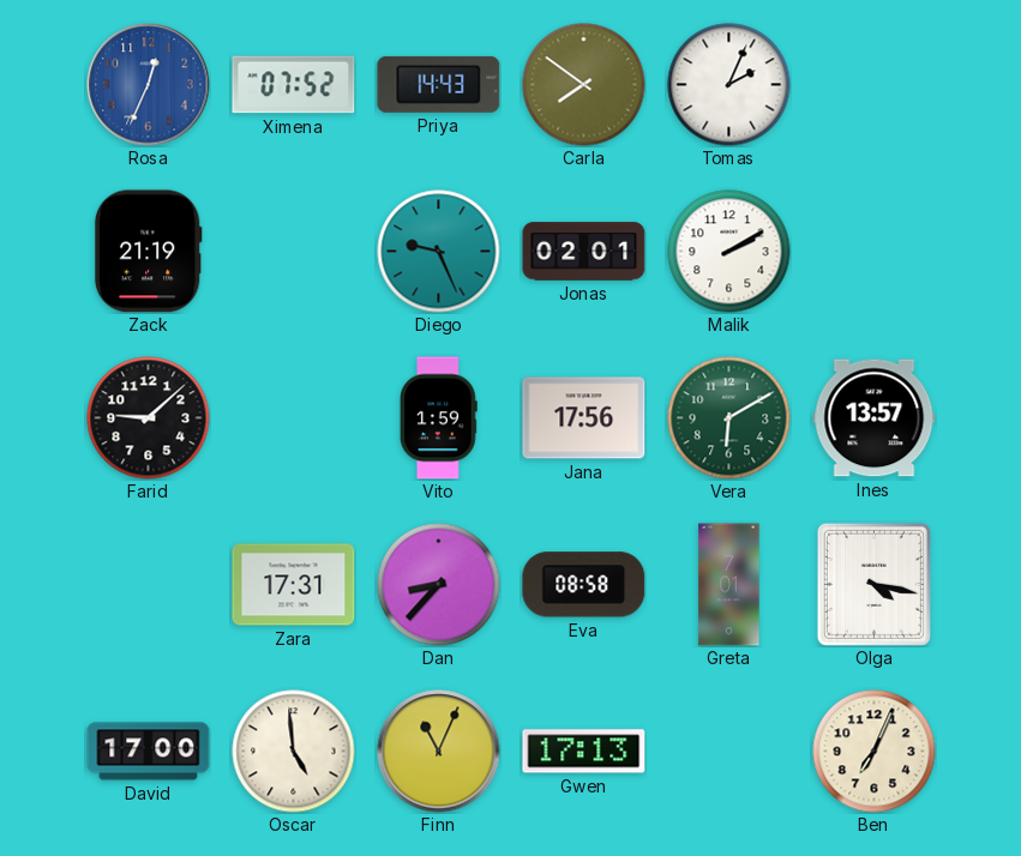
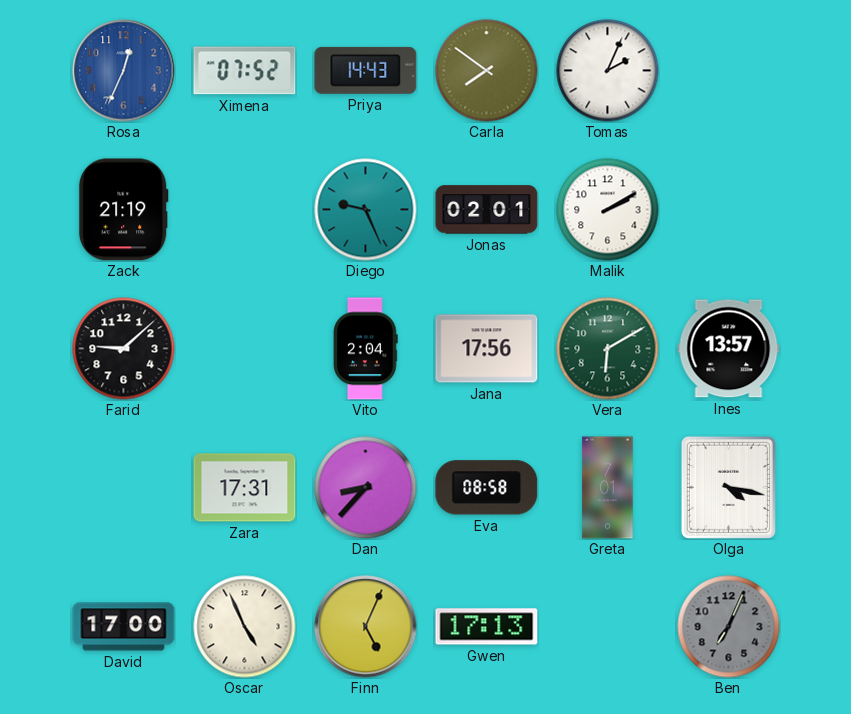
Vito: 1:59 -> 2:04
Oscar: 4:59 -> 4:56
Finn: 11:04 -> 5:04
Ben dial: cream -> grey
